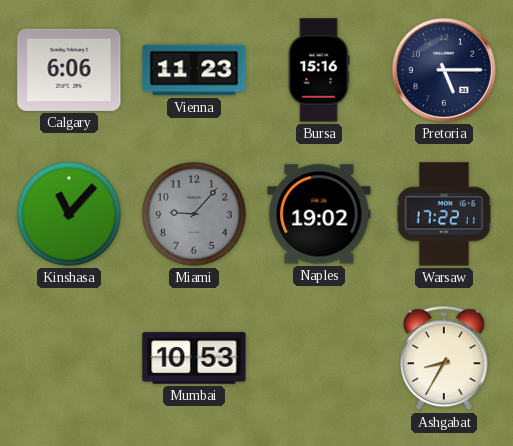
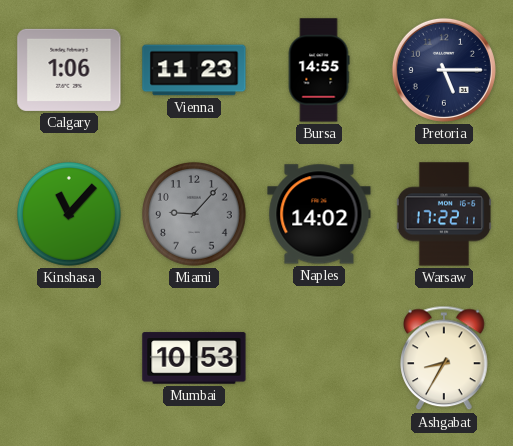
Calgary: 6:06 -> 1:06
Bursa: 15:16 -> 14:55
Naples: 19:02 -> 14:02
